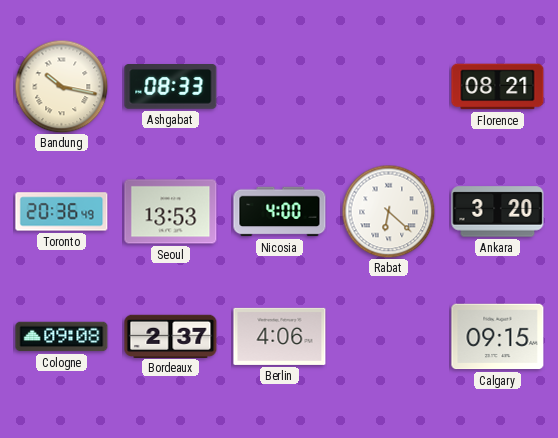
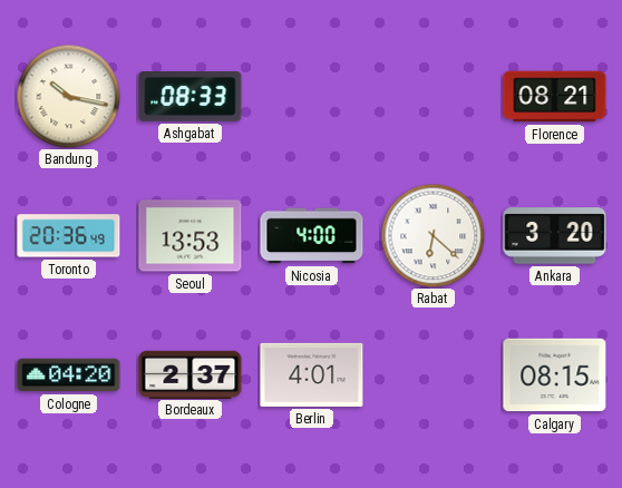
Cologne: 09:08 -> 04:20
Berlin: 4:06 -> 4:01
Calgary: 09:15 -> 08:15
